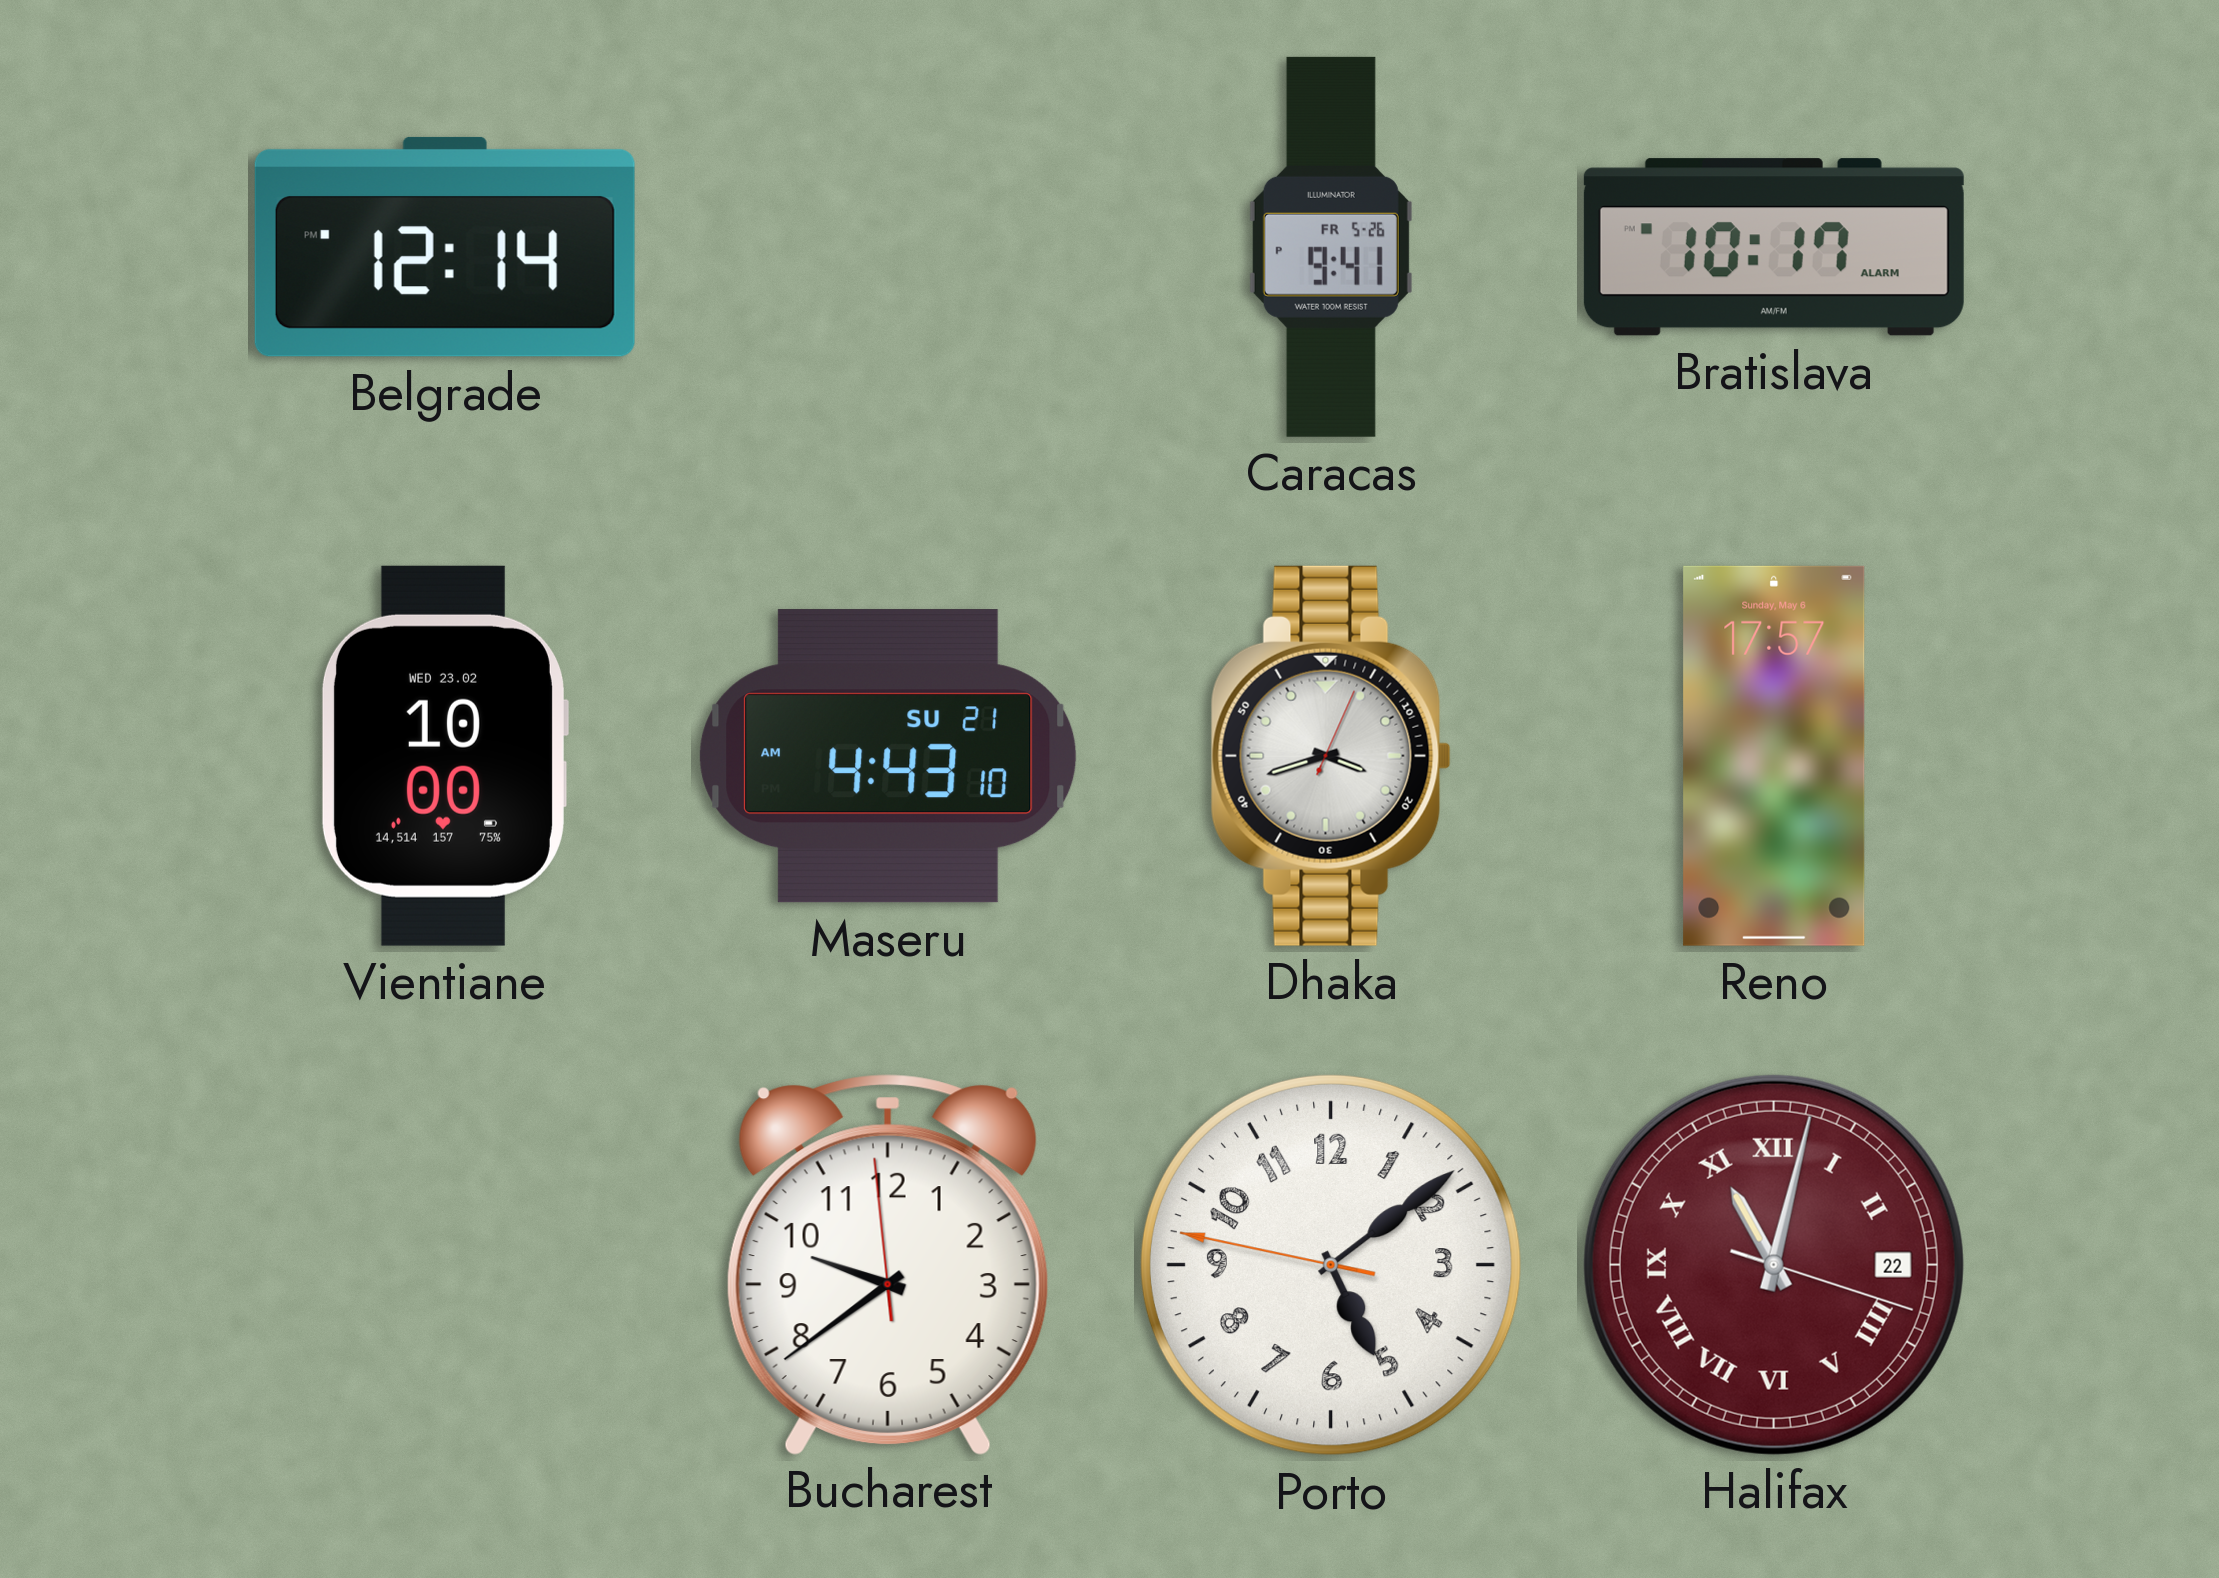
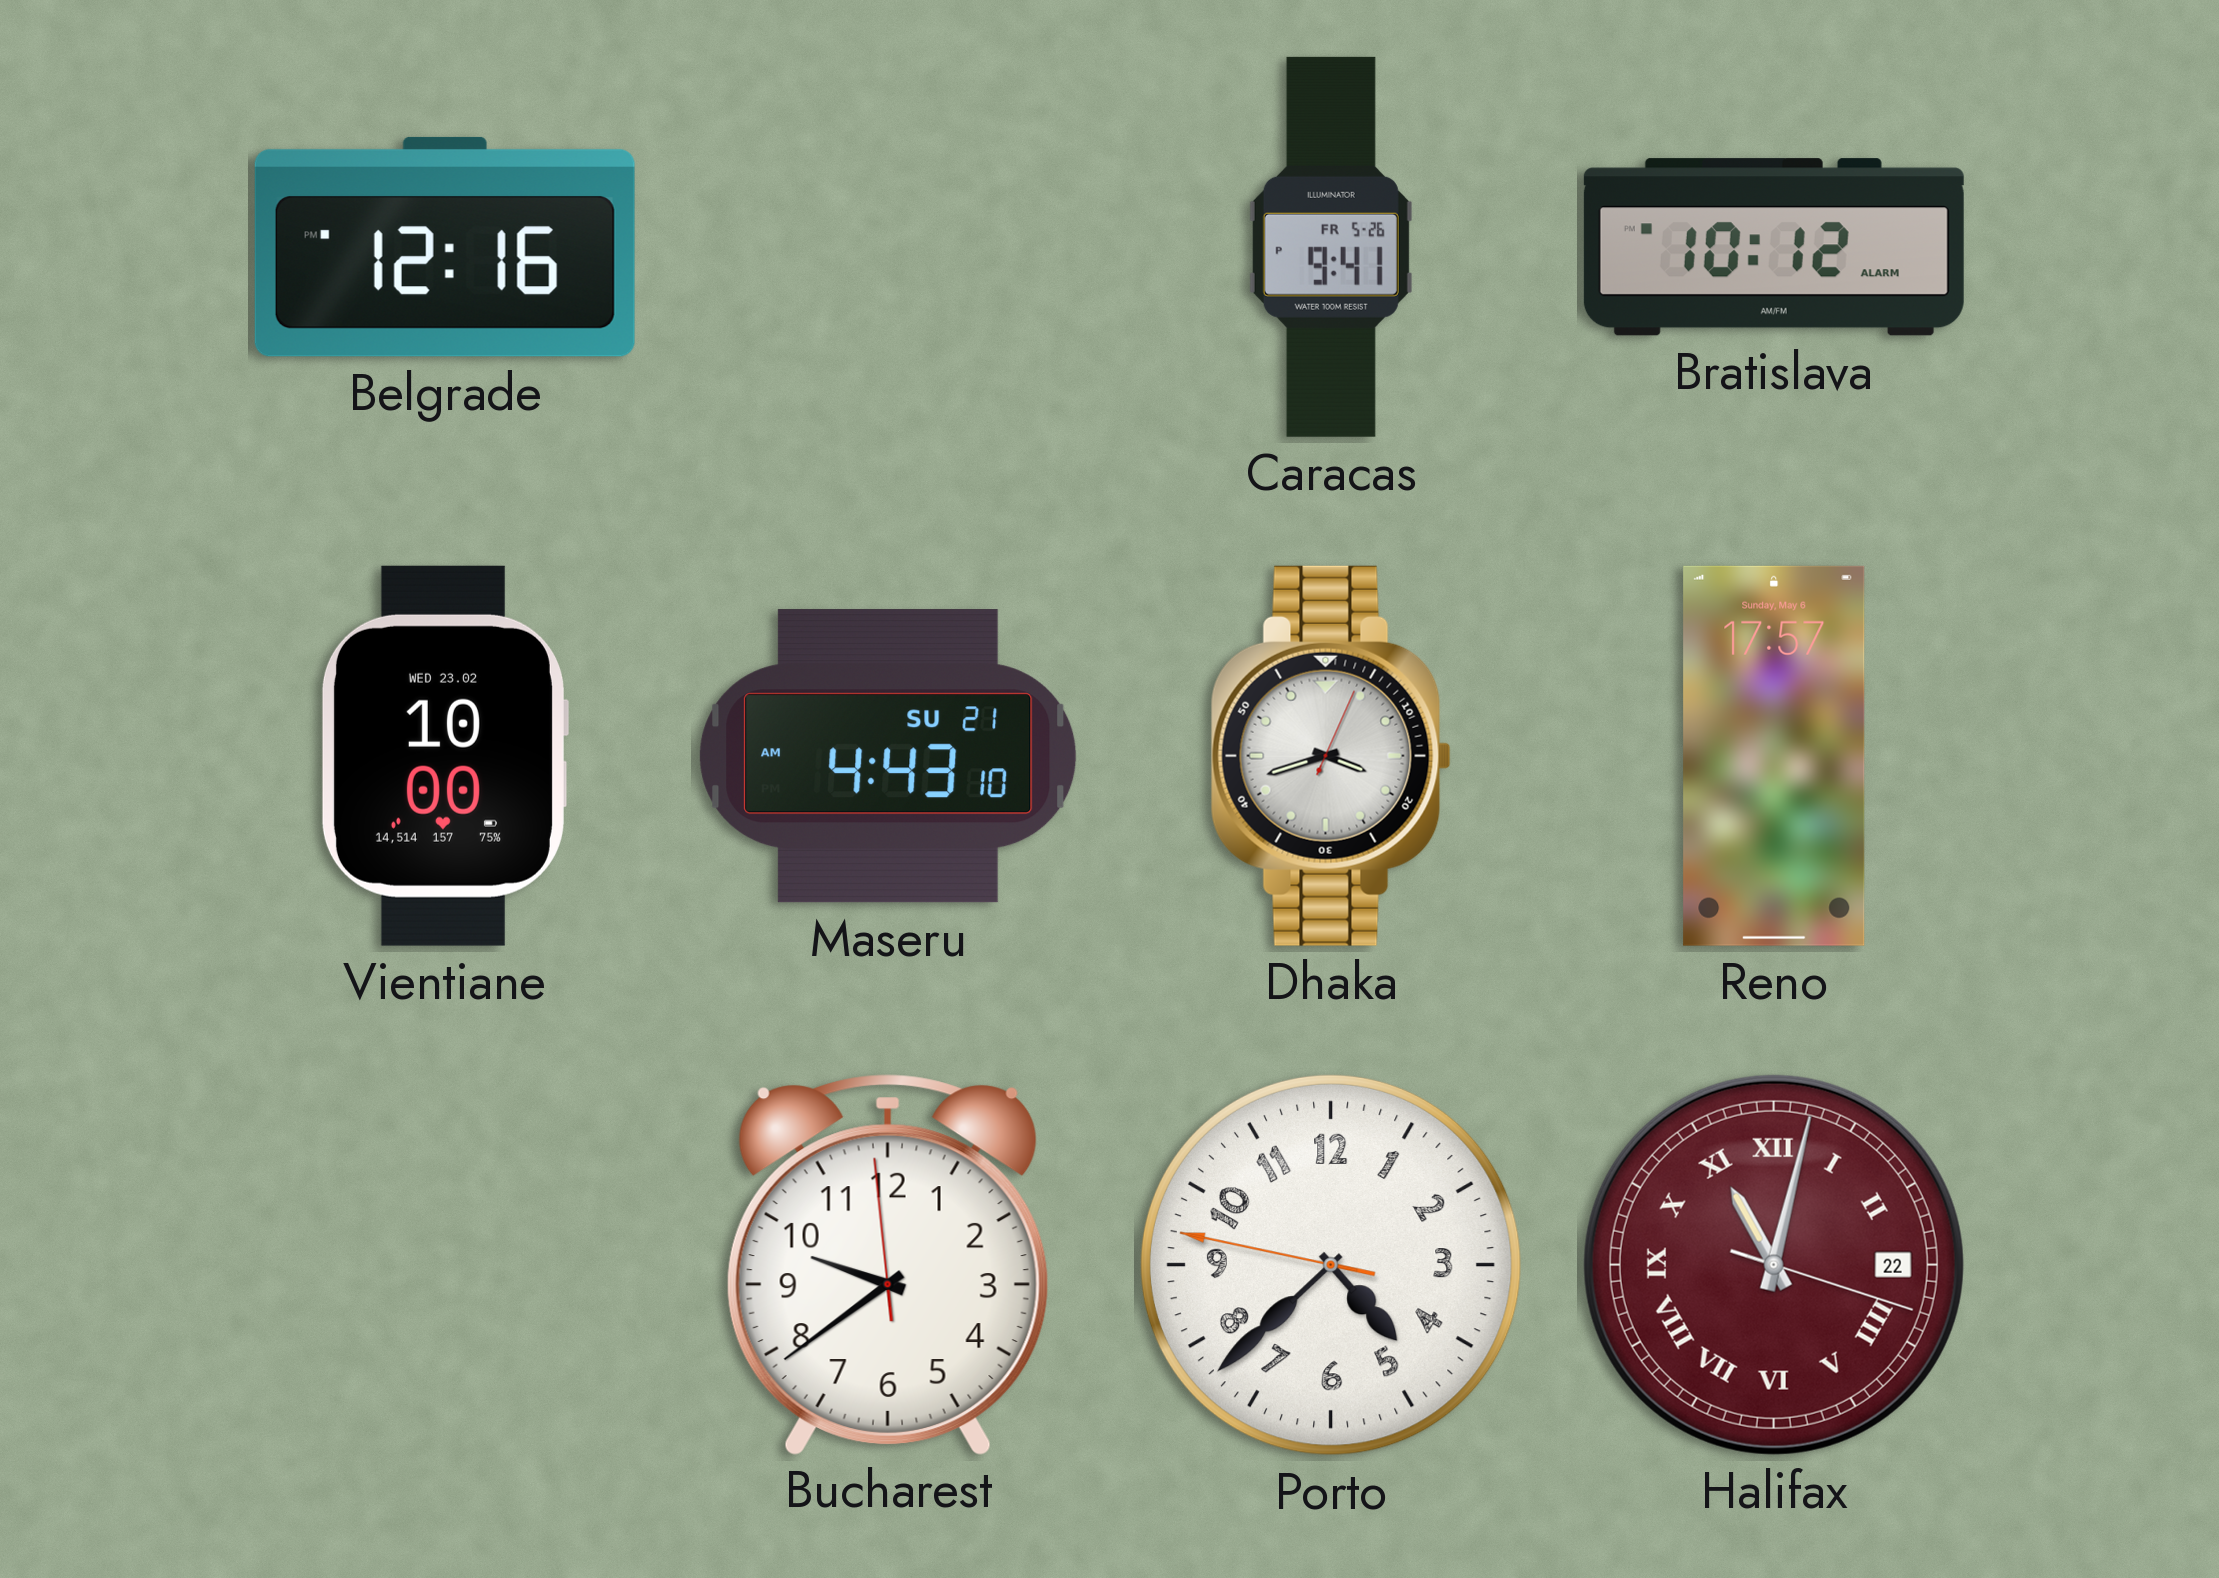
Belgrade: 12:14 -> 12:16
Bratislava: 10:17 -> 10:12
Porto: 5:08 -> 4:37
